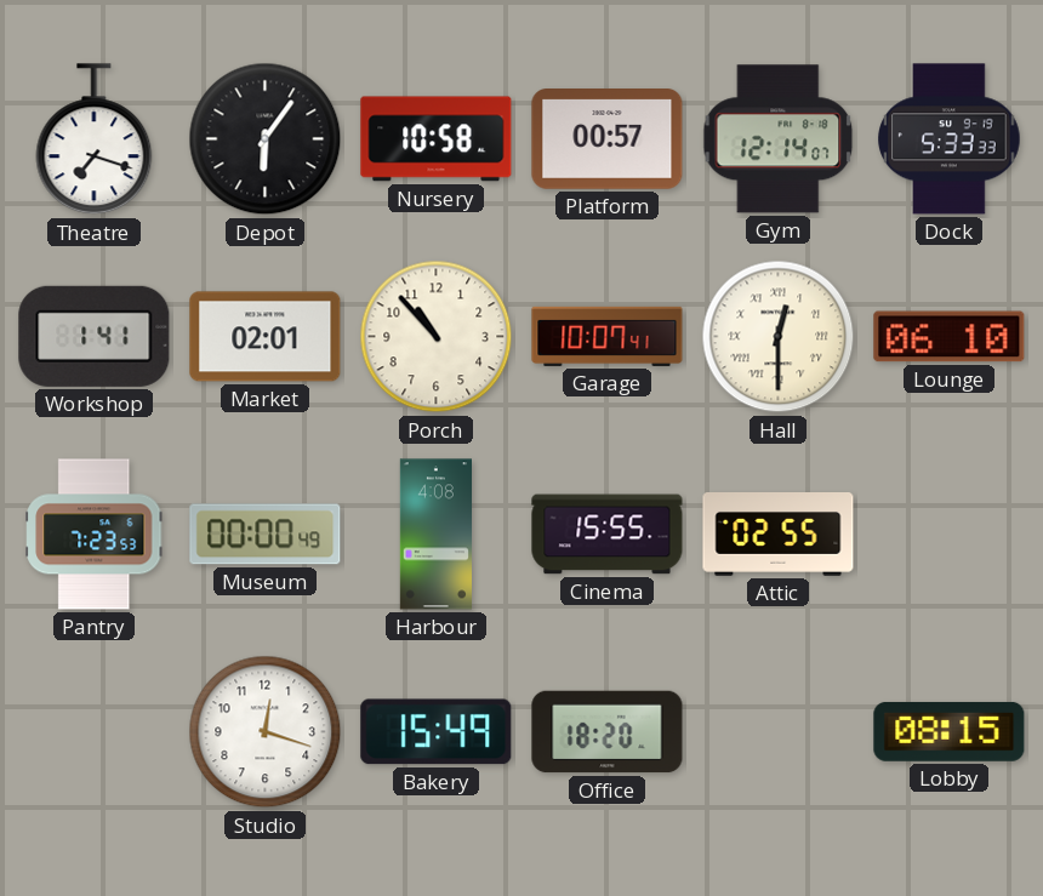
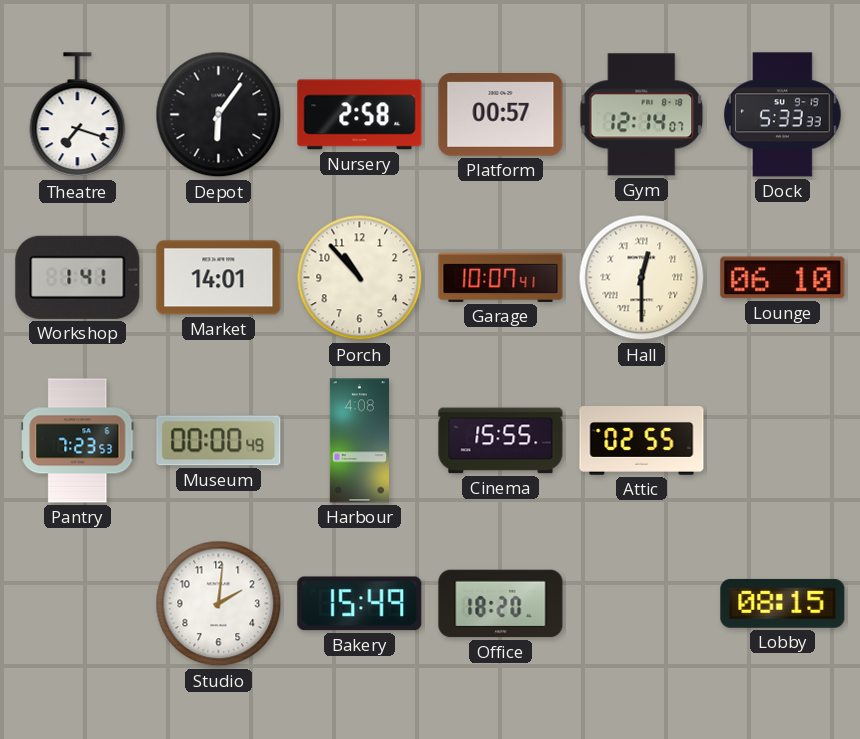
Nursery: 10:58 -> 2:58
Market: 02:01 -> 14:01
Studio: 12:18 -> 2:01
